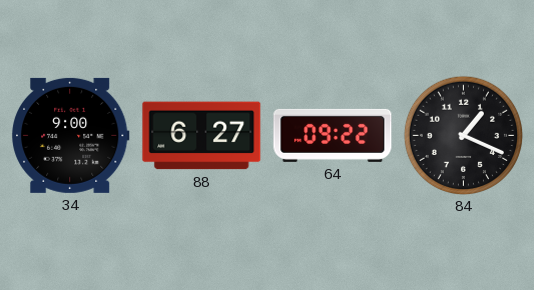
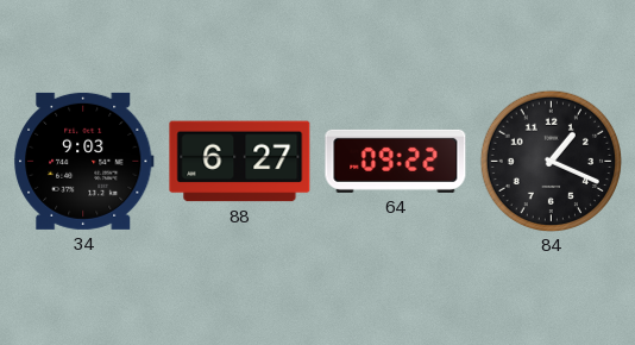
34: 9:00 -> 9:03
